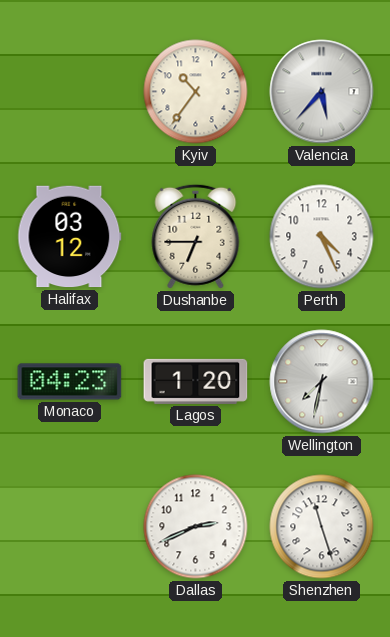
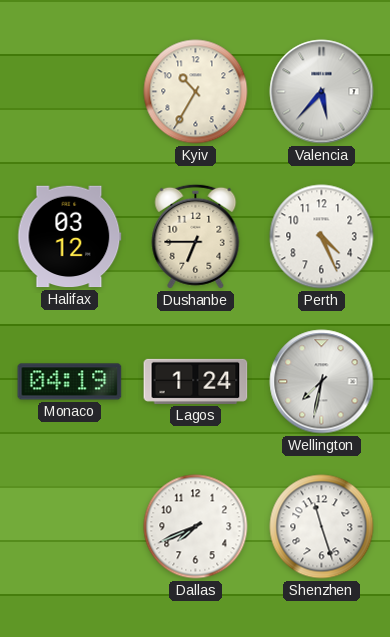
Kyiv: 10:36 -> 10:35
Monaco: 04:23 -> 04:19
Lagos: 1:20 -> 1:24
Dallas: 2:41 -> 7:41
